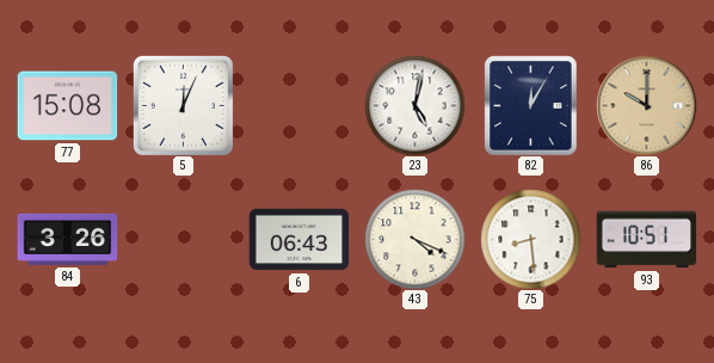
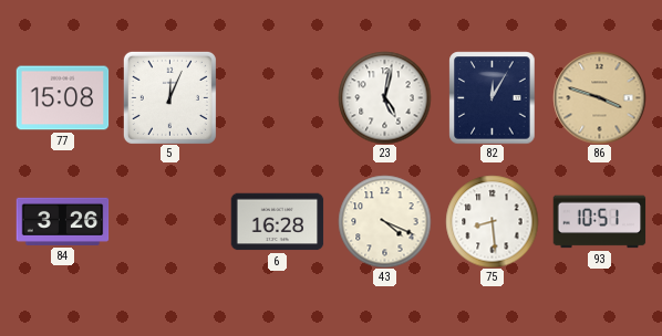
86: 10:00 -> 3:48
6: 06:43 -> 16:28
